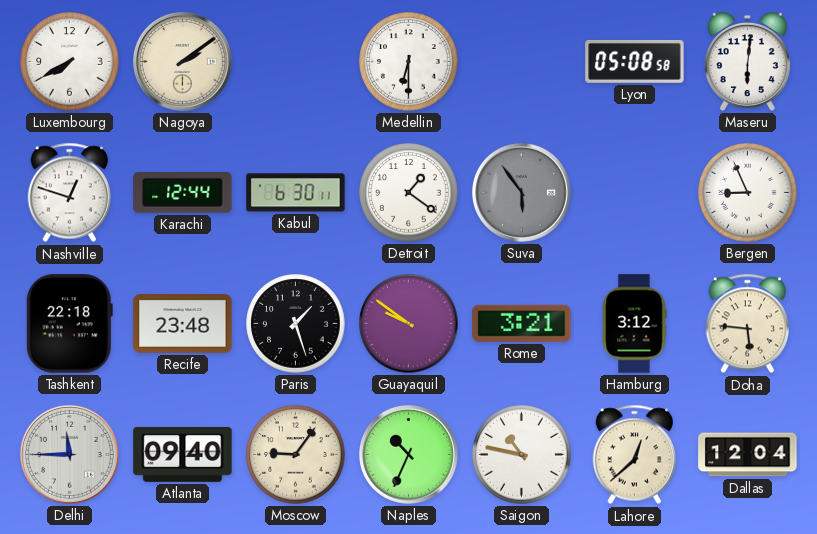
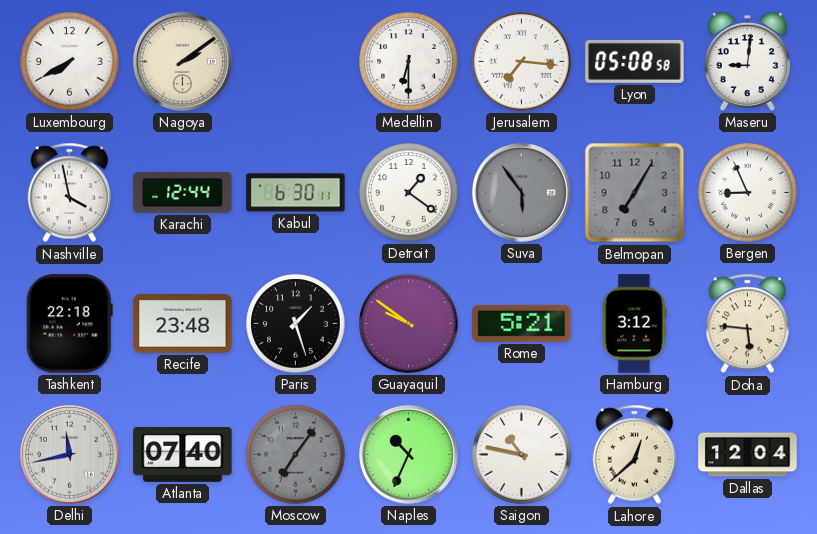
Jerusalem: none -> 7:16
Maseru: 6:01 -> 9:01
Nashville: 12:48 -> 3:58
Belmopan: none -> 7:05
Rome: 3:21 -> 5:21
Delhi: 11:45 -> 11:43
Atlanta: 09:40 -> 07:40
Moscow: 9:06 -> 7:06
Moscow dial: cream -> grey
